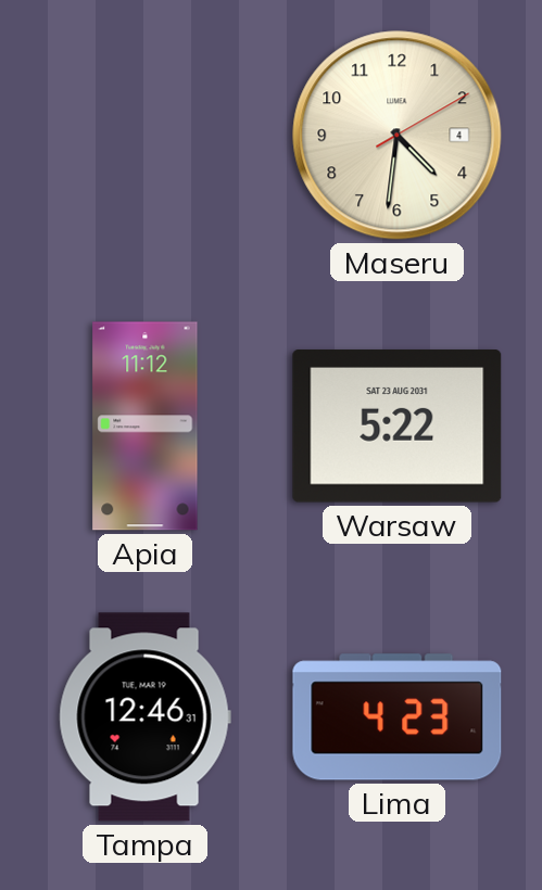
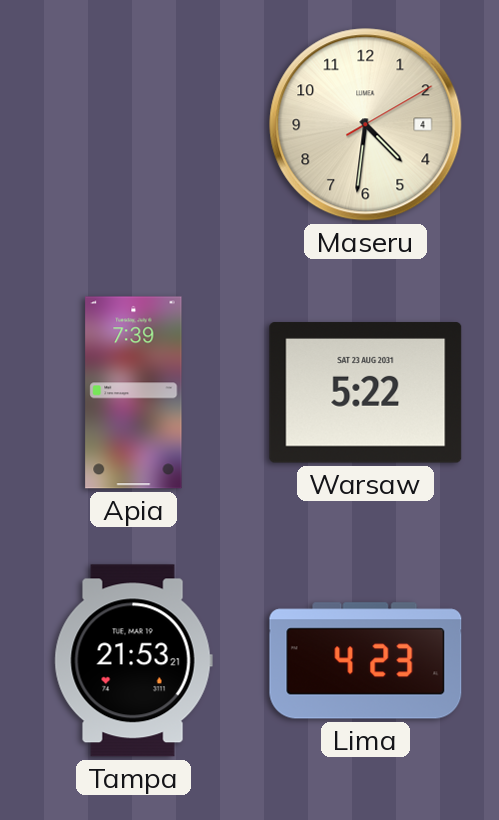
Apia: 11:12 -> 7:39
Tampa: 12:46 -> 21:53
